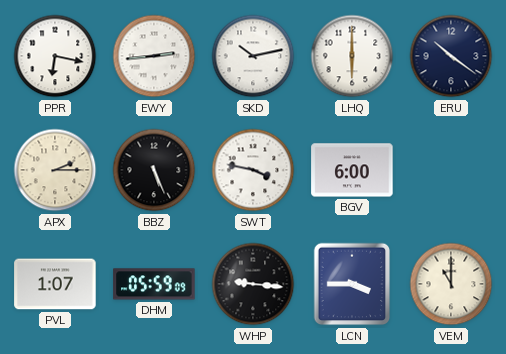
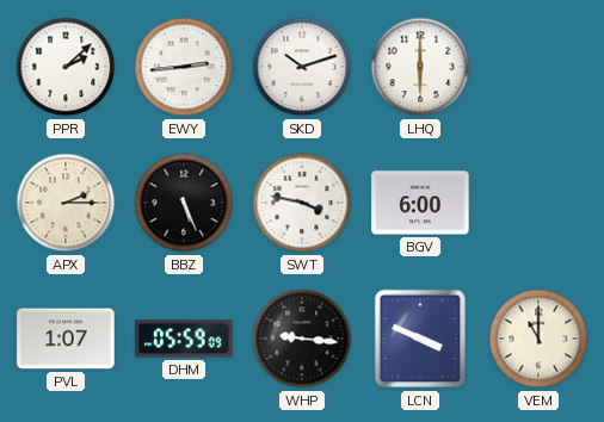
PPR: 6:17 -> 2:08
SKD: 10:13 -> 10:12
ERU: 10:21 -> none
LCN: 3:45 -> 3:49
